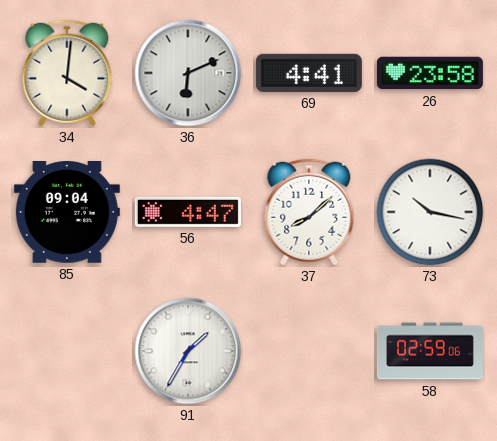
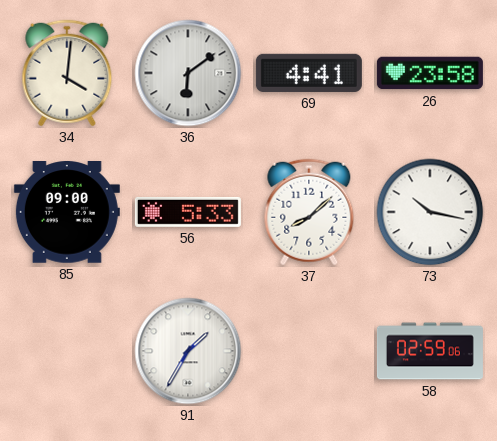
36: 6:11 -> 6:09
85: 09:04 -> 09:00
56: 4:47 -> 5:33
